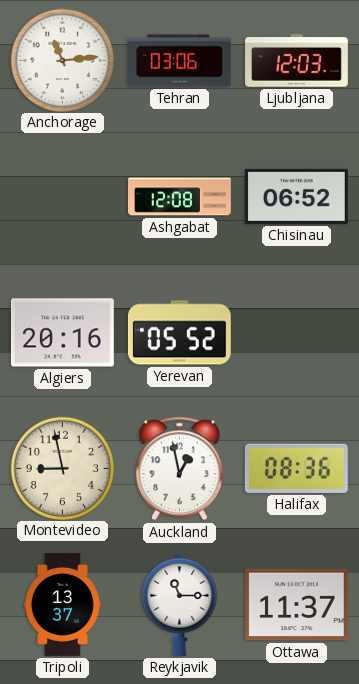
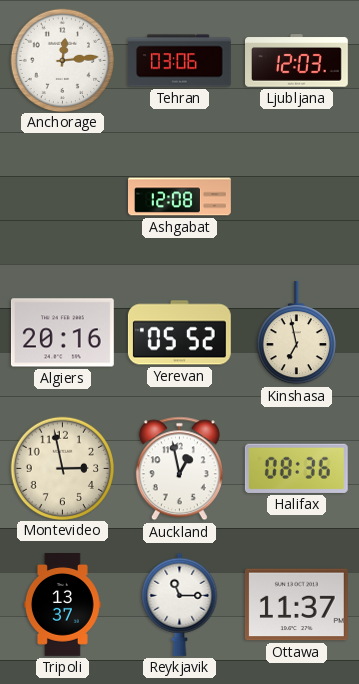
Anchorage: 11:14 -> 12:14
Chisinau: 06:52 -> none
Kinshasa: none -> 6:58
Montevideo: 8:58 -> 2:58
